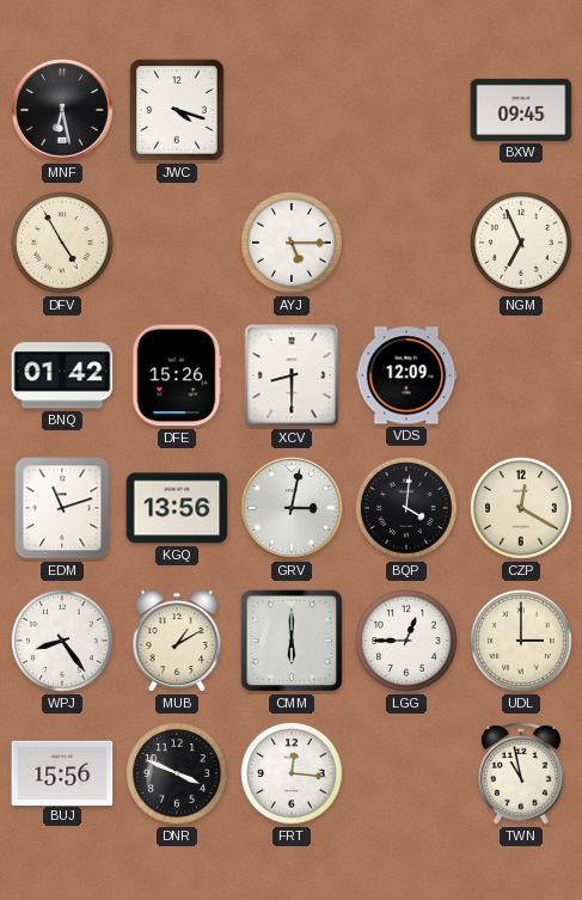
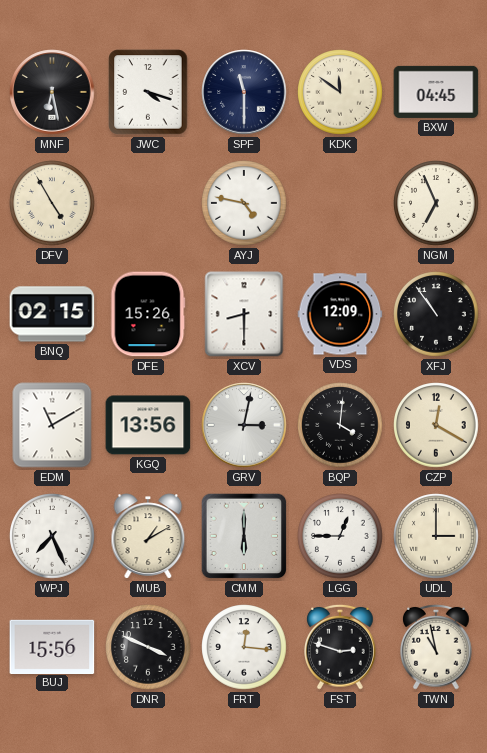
SPF: none -> 11:30
KDK: none -> 11:51
BXW: 09:45 -> 04:45
AYJ: 5:15 -> 4:47
BNQ: 01:42 -> 02:15
XFJ: none -> 10:54
EDM: 11:12 -> 11:10
WPJ: 8:24 -> 7:26
FST: none -> 2:48
